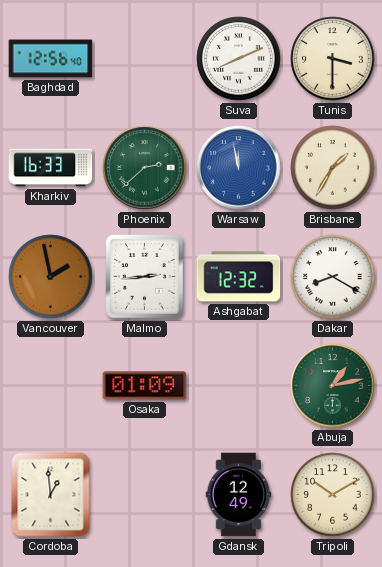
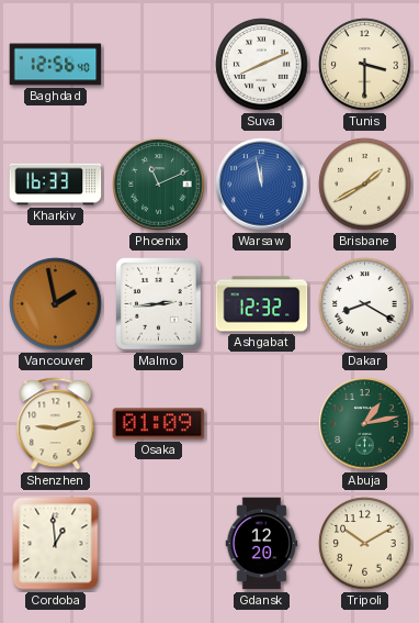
Phoenix: 2:38 -> 11:11
Brisbane: 1:35 -> 1:40
Shenzhen: none -> 9:12
Gdansk: 12:49 -> 12:20
